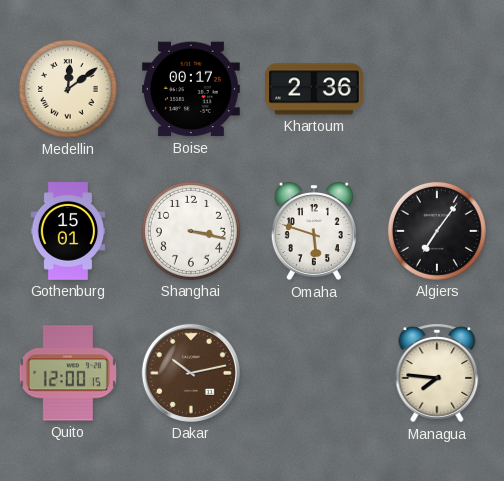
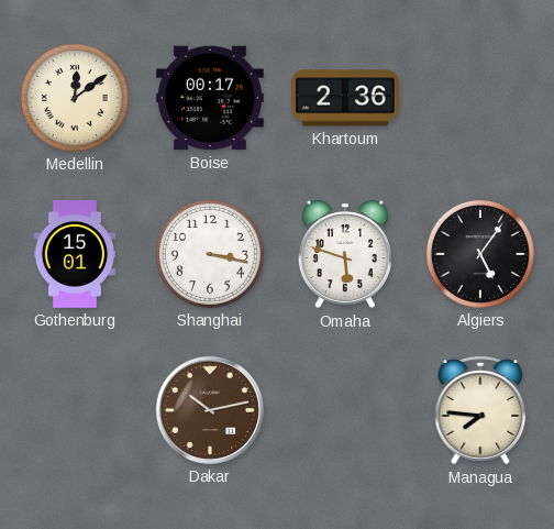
Algiers: 7:06 -> 5:06
Quito: 12:00 -> none
